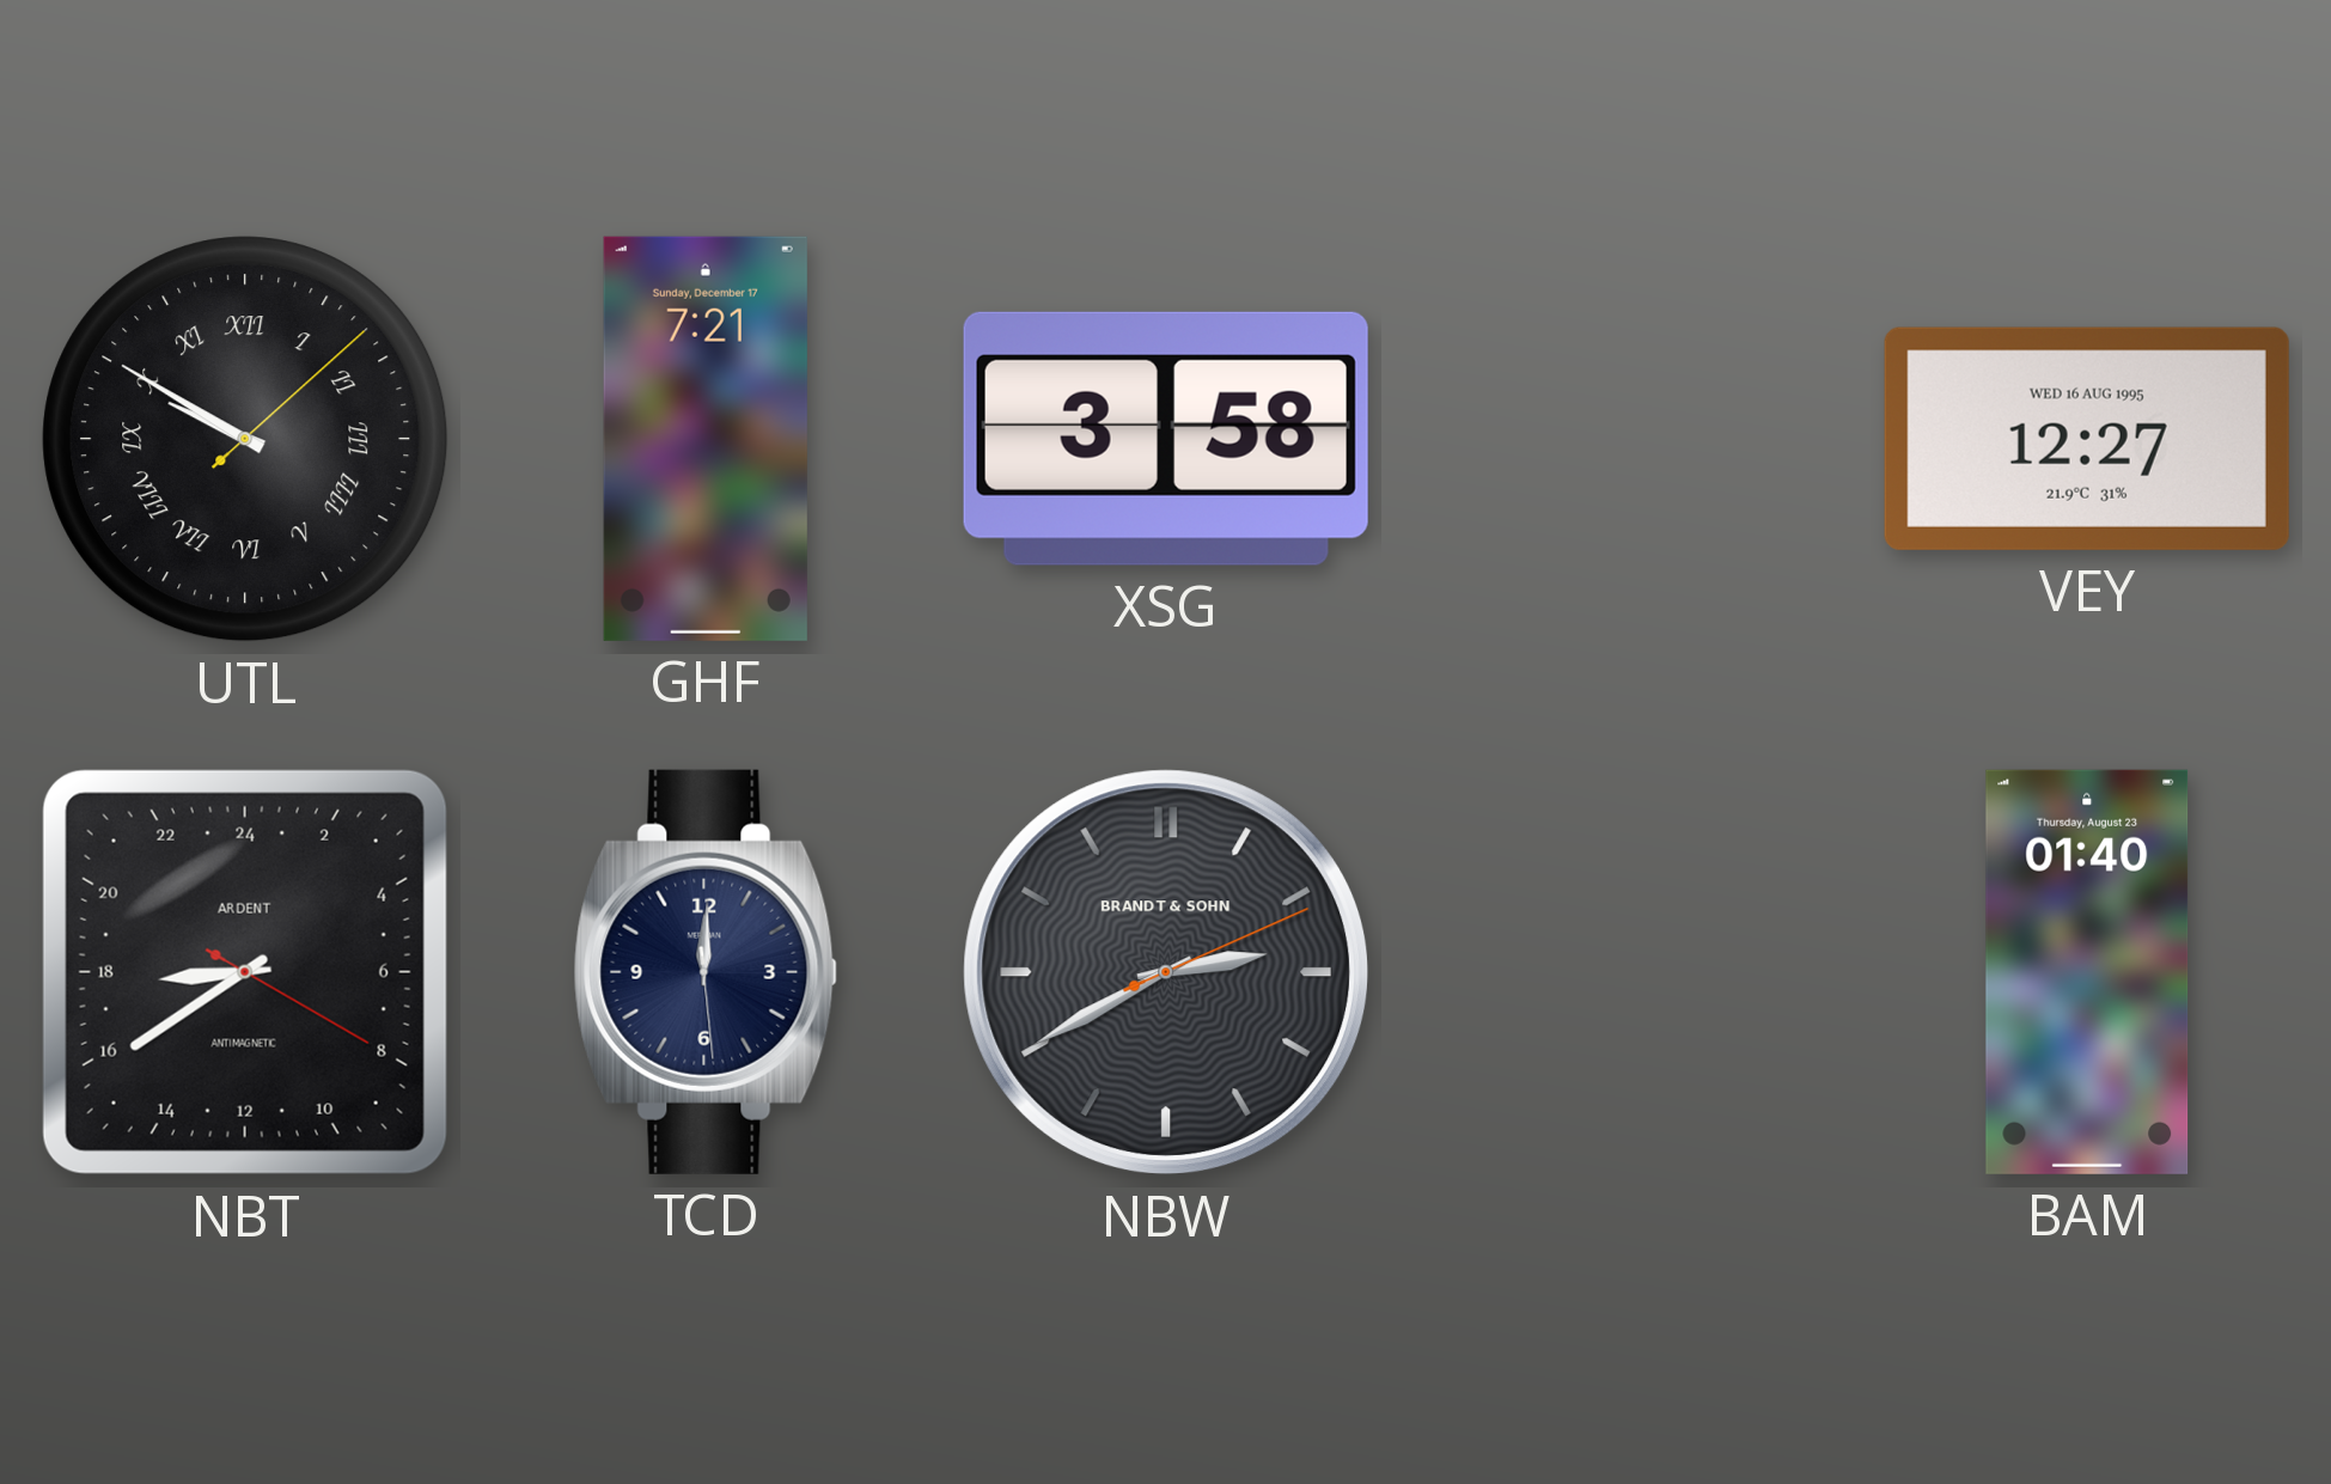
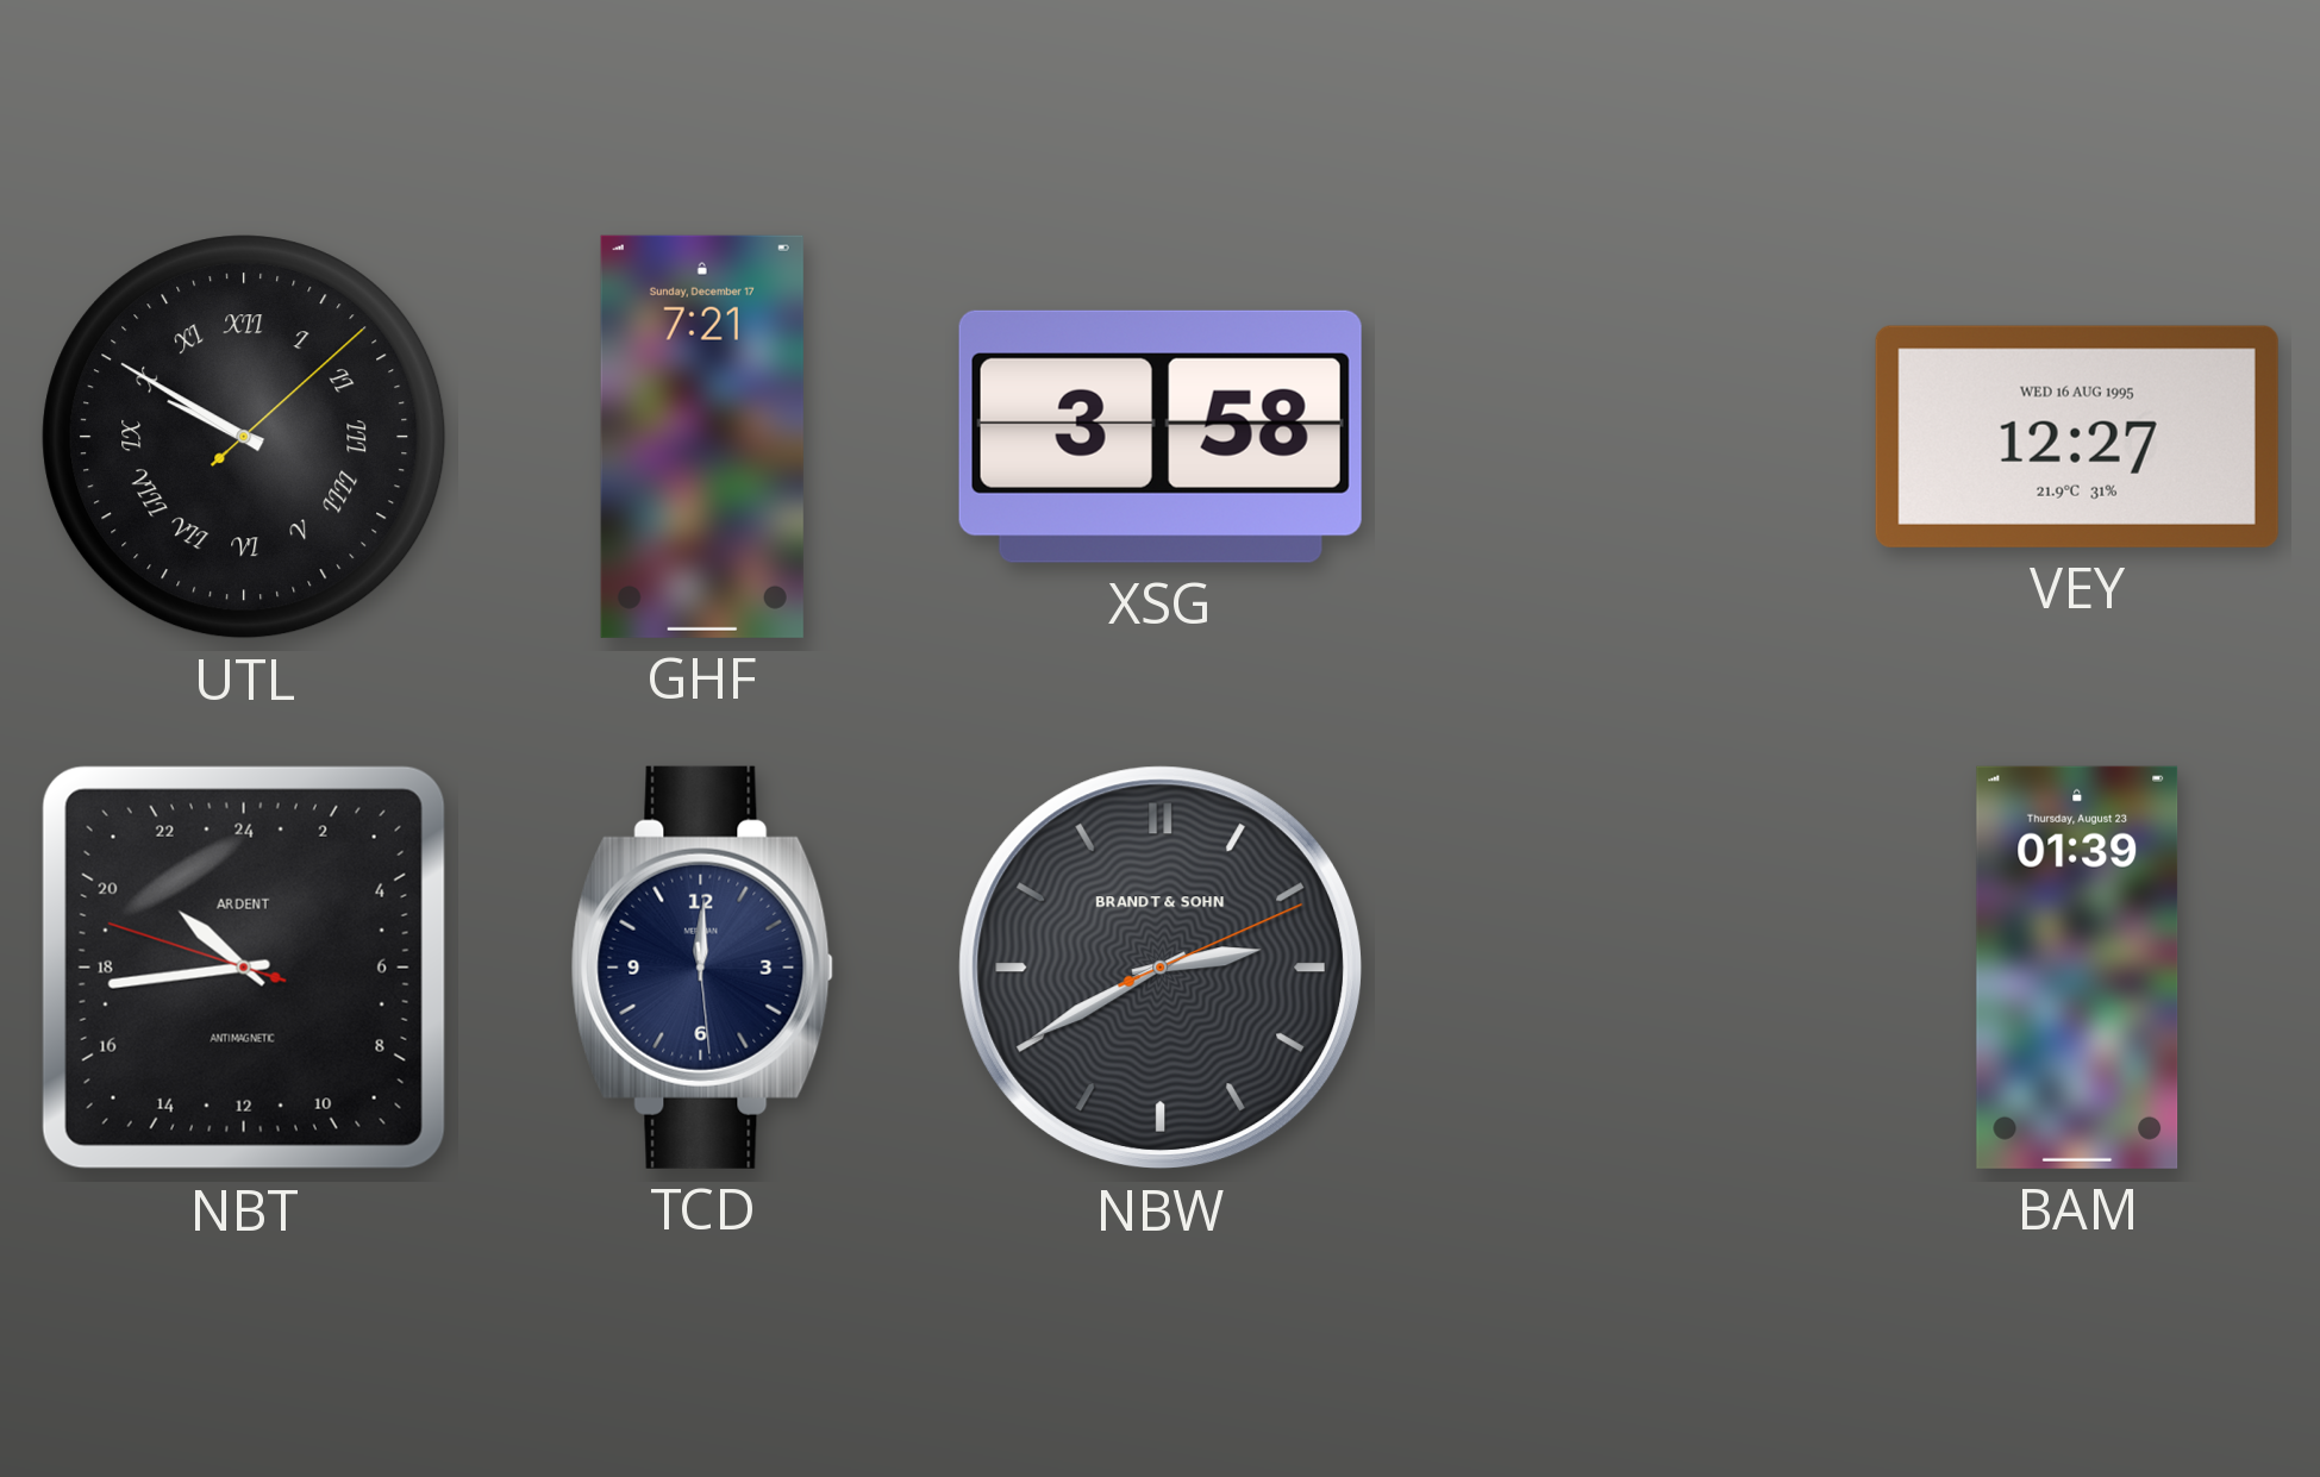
NBT: 17:39 -> 20:43
BAM: 01:40 -> 01:39
